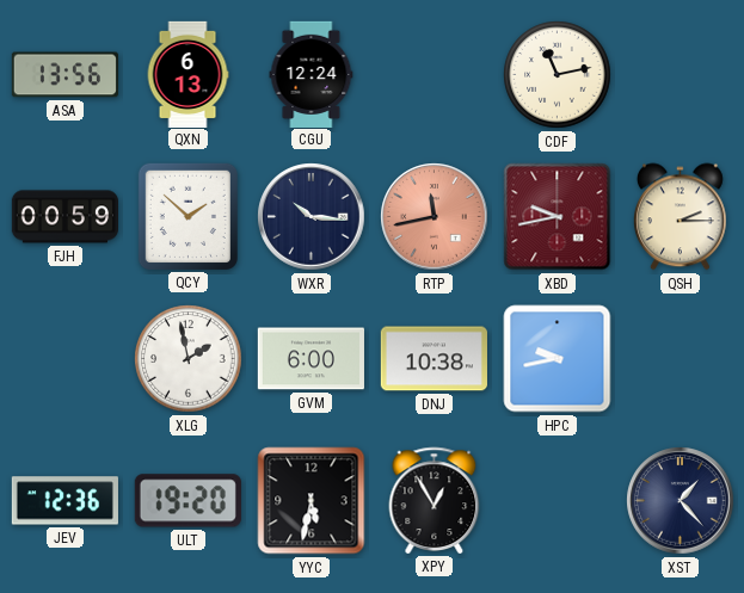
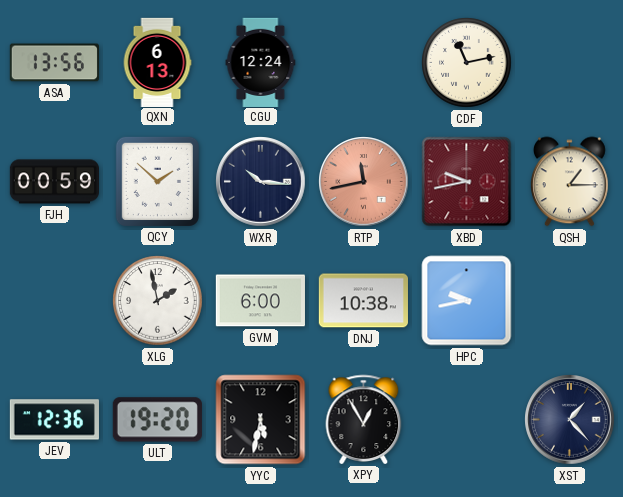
QSH: 2:15 -> 1:15
